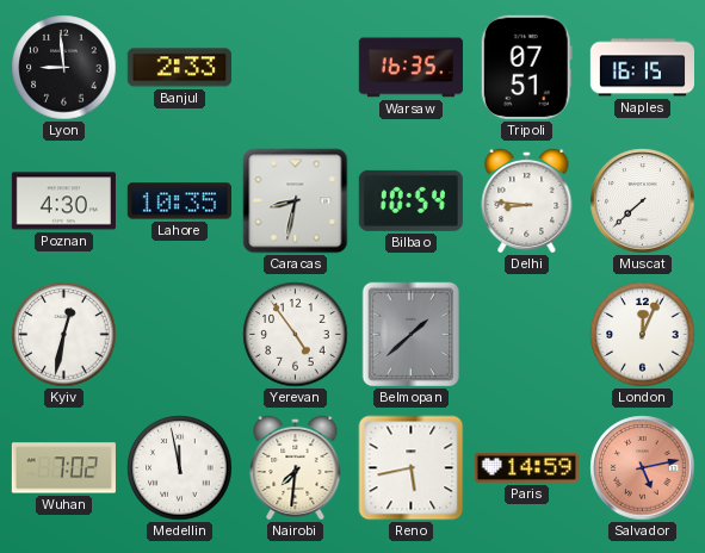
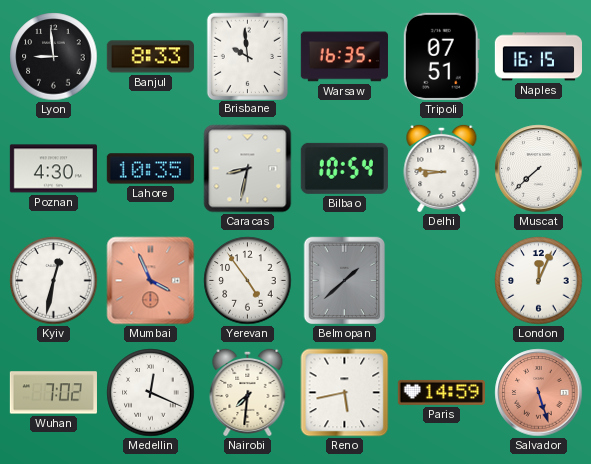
Banjul: 2:33 -> 8:33
Brisbane: none -> 9:59
Mumbai: none -> 3:56
Medellin: 11:58 -> 12:19
Salvador: 5:13 -> 5:27
